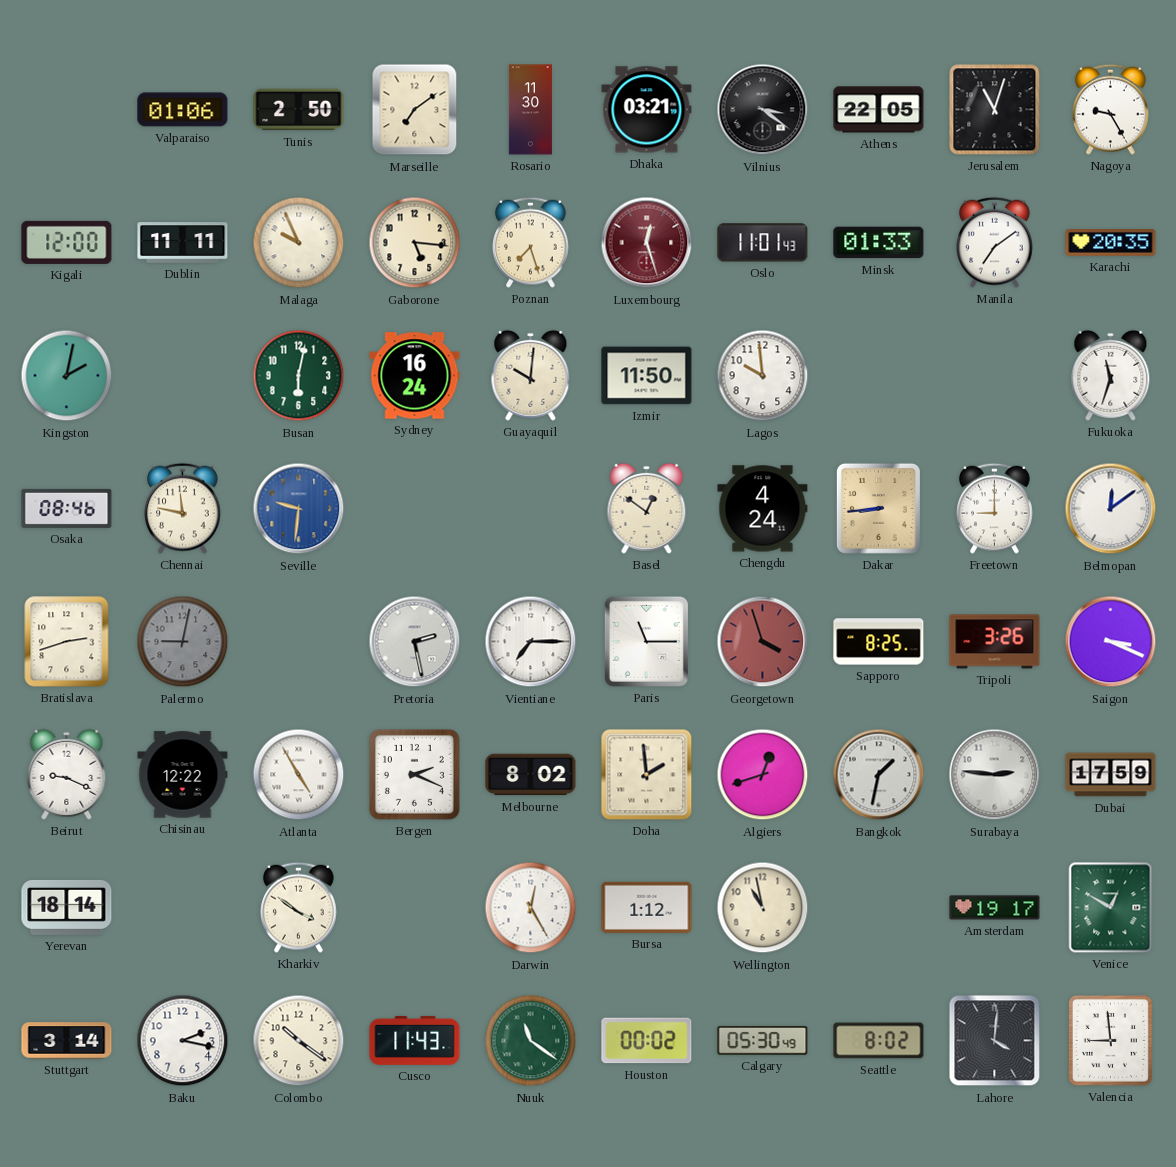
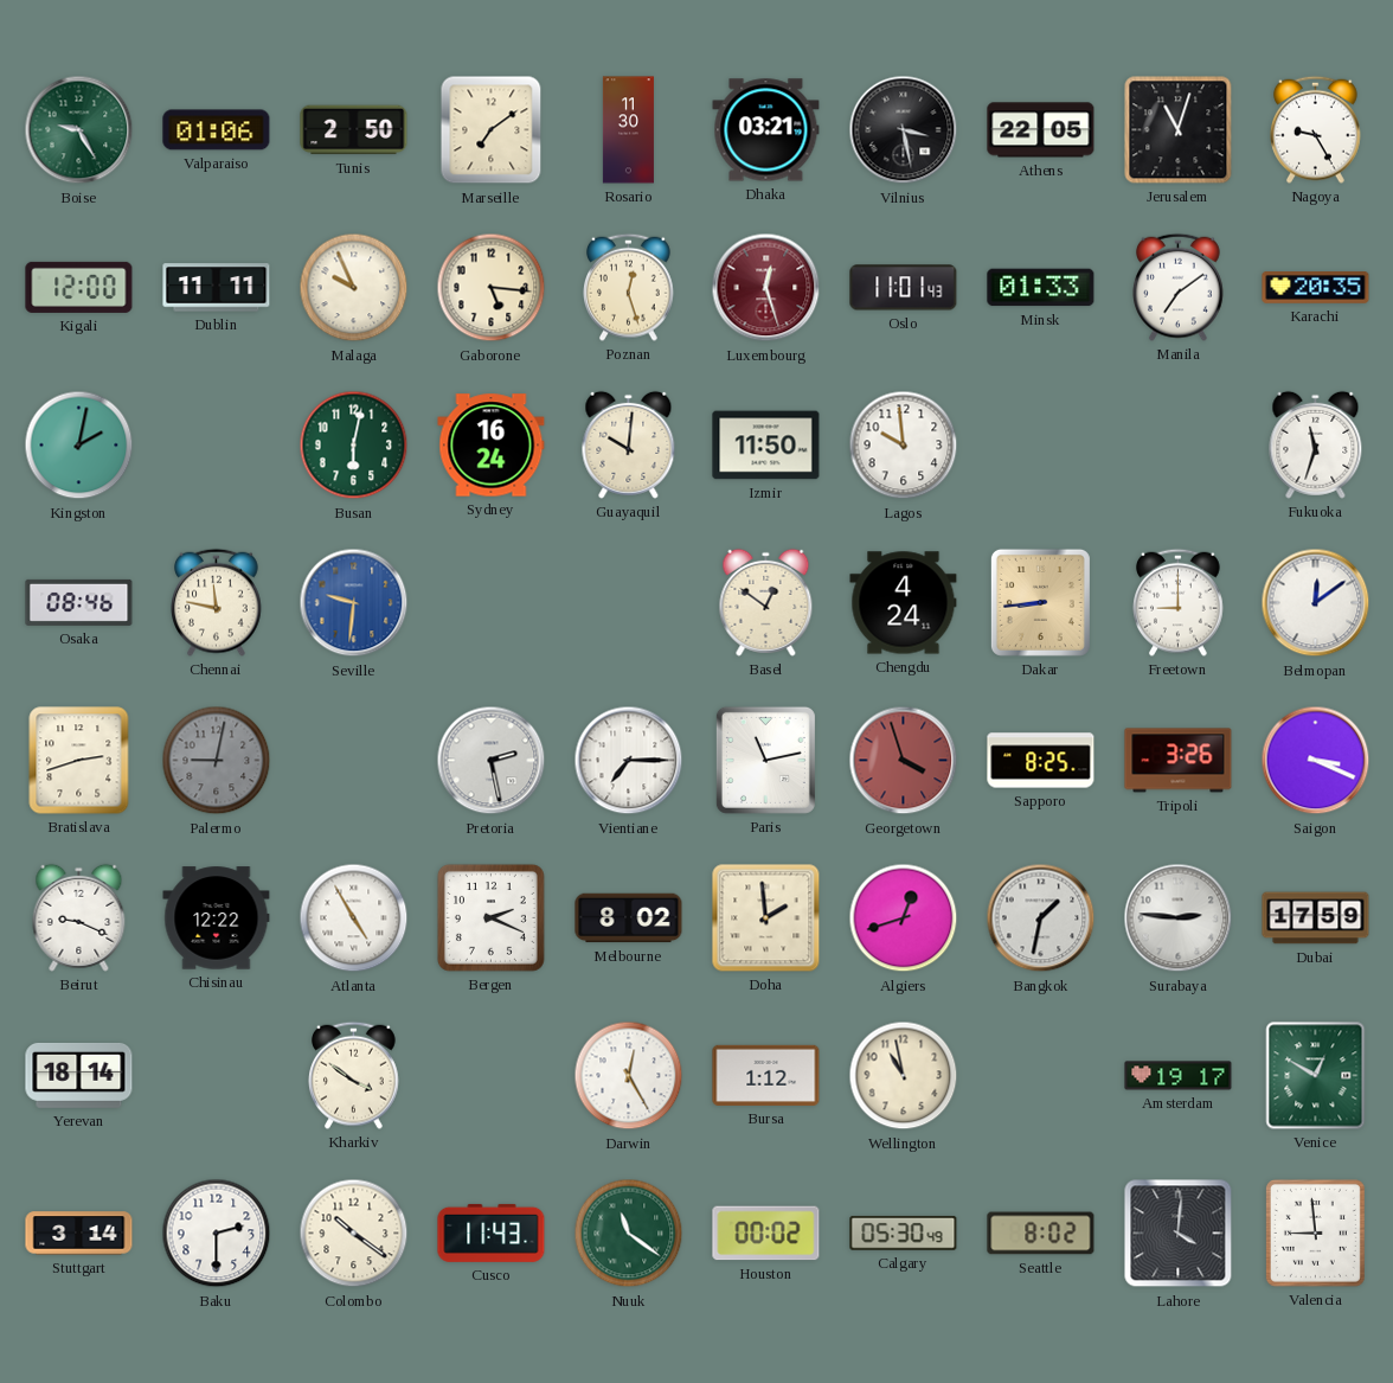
Boise: none -> 9:25
Vilnius: 3:21 -> 3:28
Poznan: 7:27 -> 12:27
Paris: 11:15 -> 11:13
Baku: 2:17 -> 2:30
